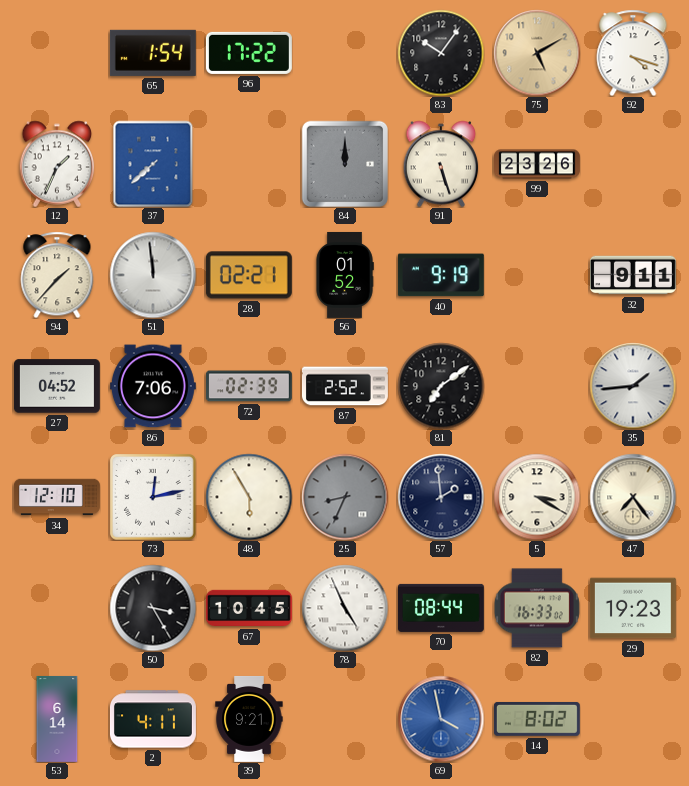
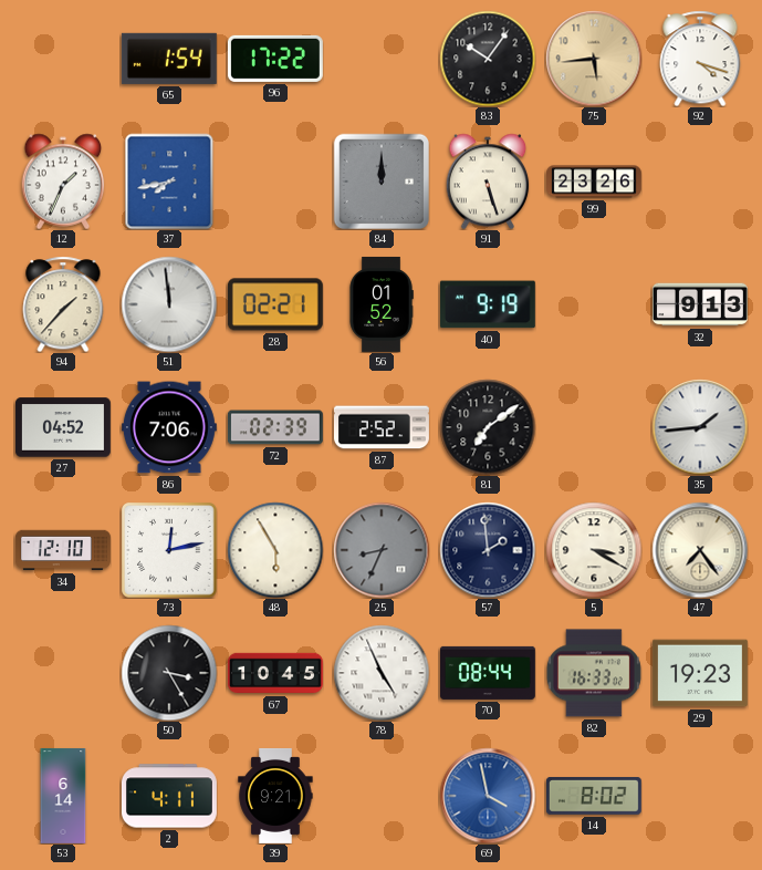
75: 5:10 -> 5:44
37: 7:38 -> 7:43
32: 9:11 -> 9:13
